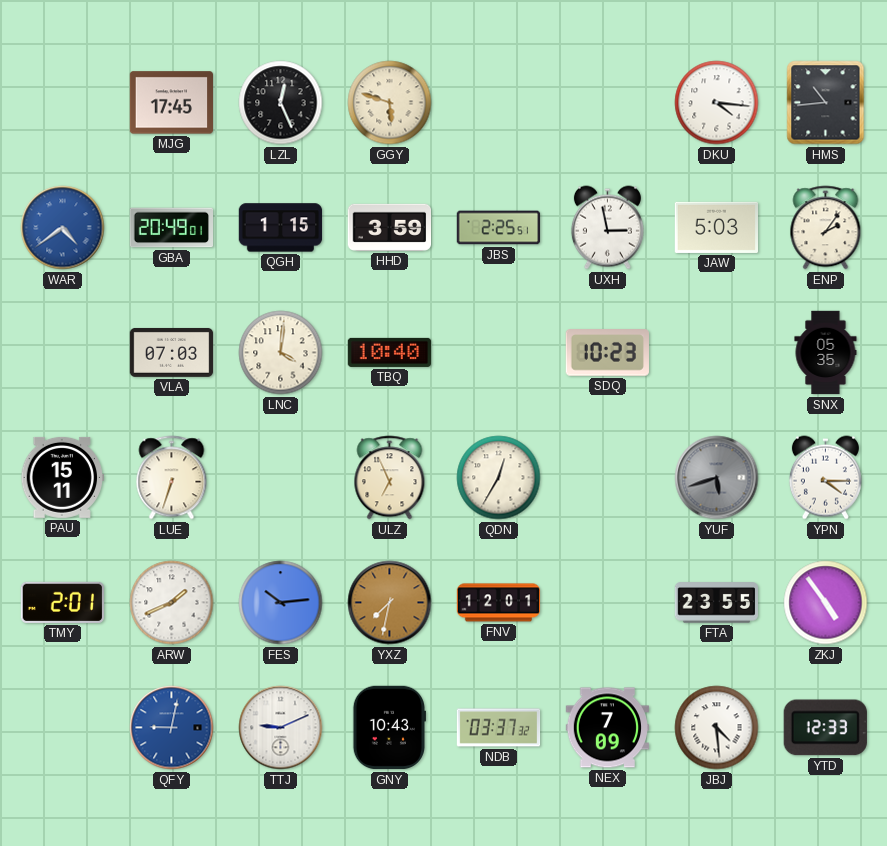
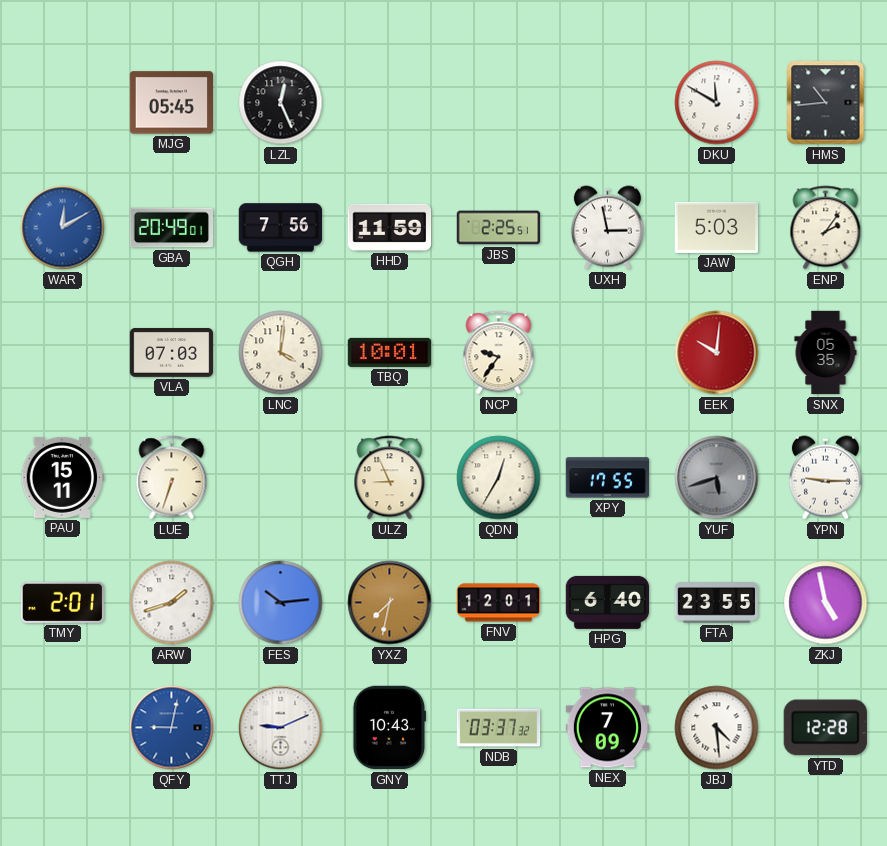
MJG: 17:45 -> 05:45
GGY: 5:48 -> none
DKU: 4:16 -> 11:50
WAR: 4:39 -> 12:10
QGH: 1:15 -> 7:56
HHD: 3:59 -> 11:59
TBQ: 10:40 -> 10:01
NCP: none -> 9:36
SDQ: 10:23 -> none
EEK: none -> 10:01
ULZ: 6:56 -> 8:56
XPY: none -> 17:55
YPN: 4:15 -> 9:15
ARW: 1:41 -> 1:42
HPG: none -> 6:40
ZKJ: 4:54 -> 4:58
YTD: 12:33 -> 12:28
